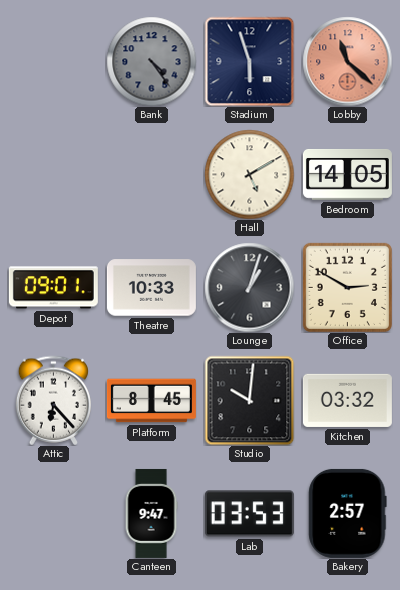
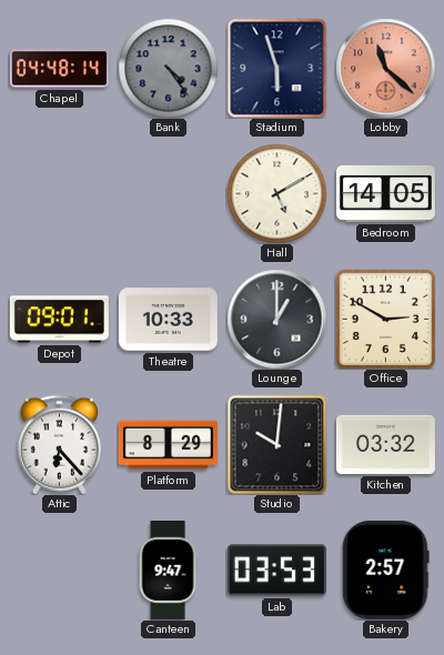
Chapel: none -> 04:48
Lounge: 1:03 -> 1:00
Platform: 8:45 -> 8:29
